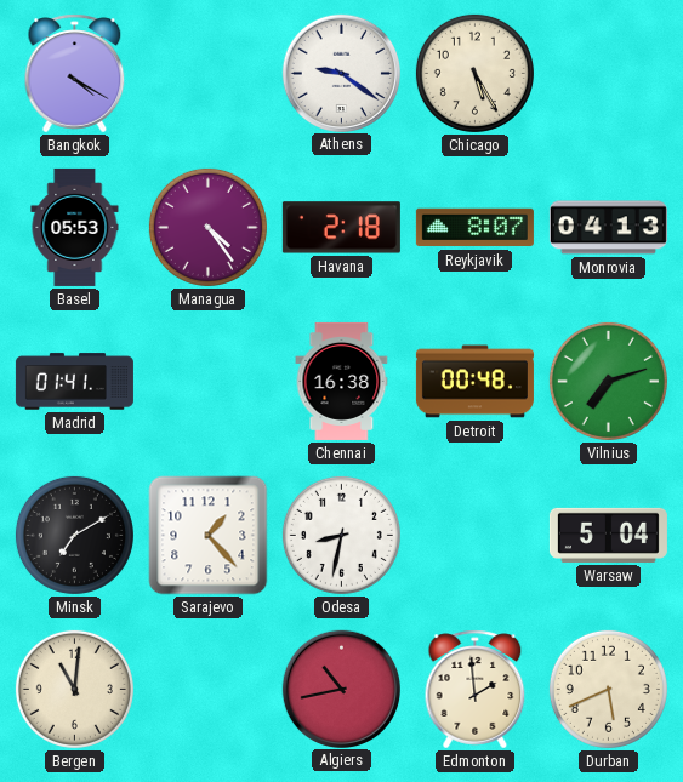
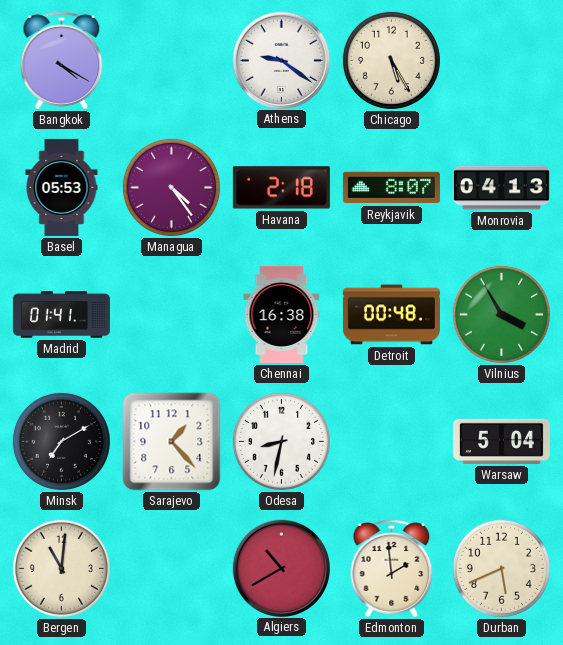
Vilnius: 7:12 -> 3:55
Algiers: 10:43 -> 10:40
